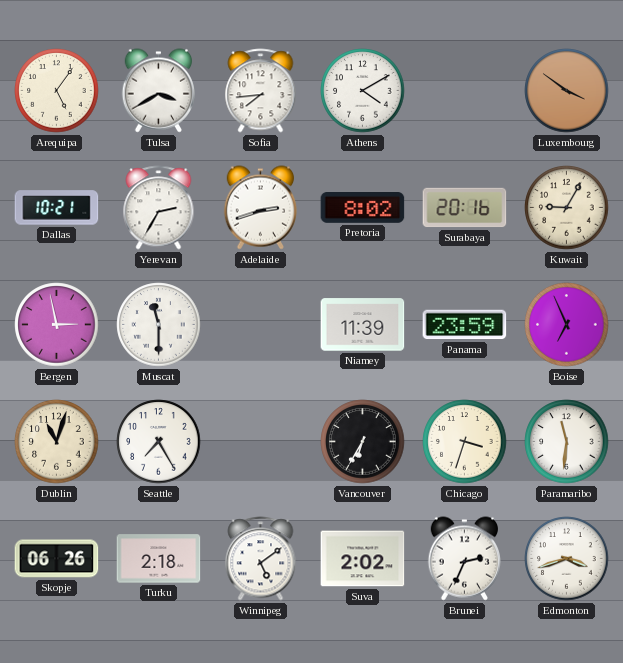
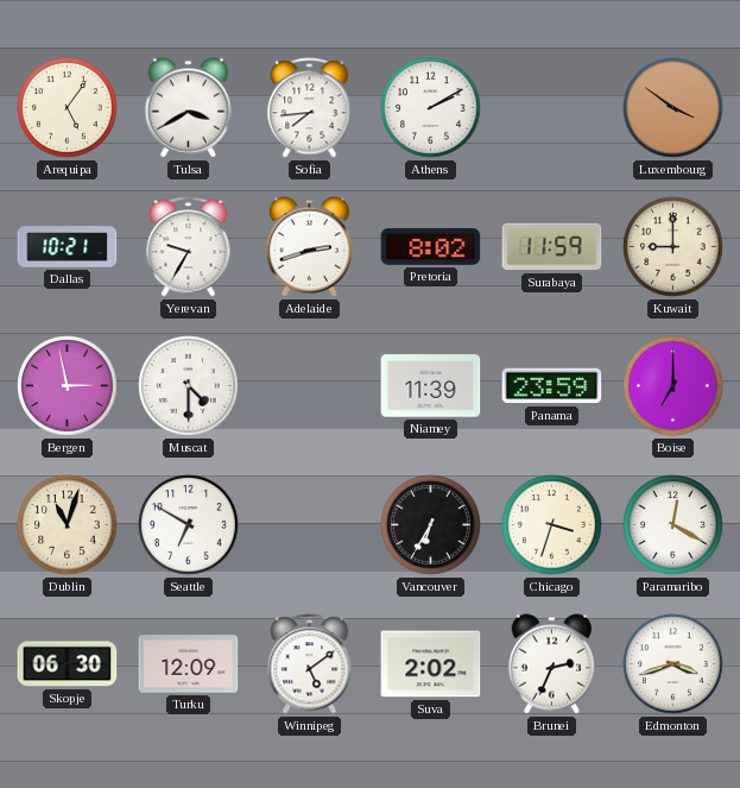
Athens: 4:10 -> 2:10
Yerevan: 2:35 -> 9:35
Surabaya: 20:16 -> 11:59
Kuwait: 9:05 -> 9:00
Muscat: 11:30 -> 4:30
Boise: 6:56 -> 7:00
Seattle: 7:25 -> 6:50
Paramaribo: 11:31 -> 12:20
Skopje: 06:26 -> 06:30
Turku: 2:18 -> 12:09
